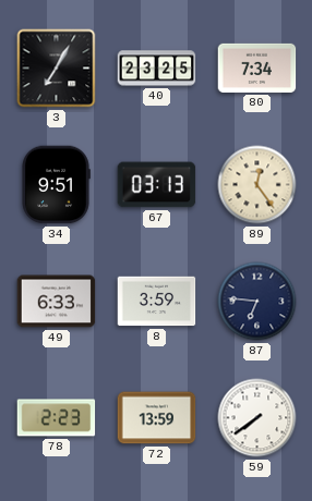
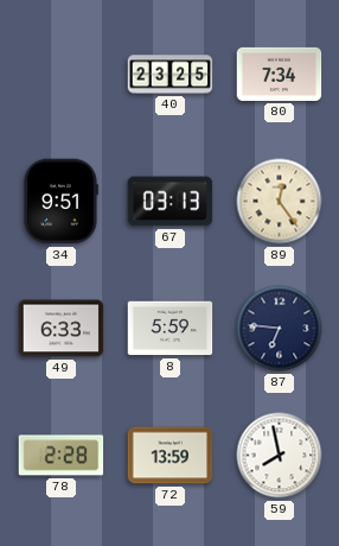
3: 7:05 -> none
8: 3:59 -> 5:59
78: 2:23 -> 2:28
59: 7:39 -> 7:58
